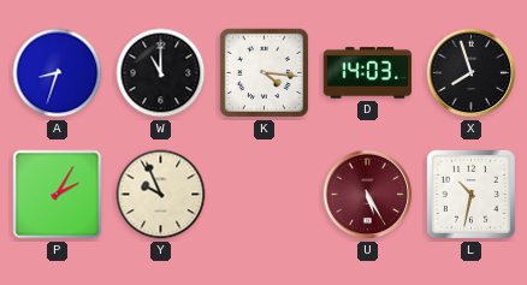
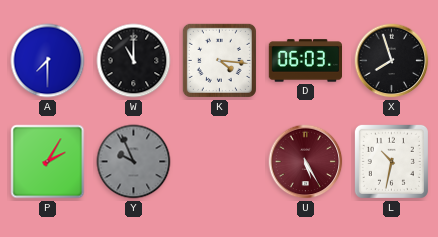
A: 8:33 -> 7:30
D: 14:03 -> 06:03
Y dial: cream -> grey
